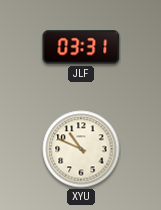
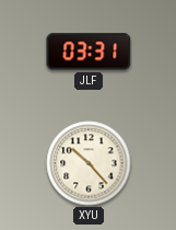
XYU: 10:49 -> 10:23
